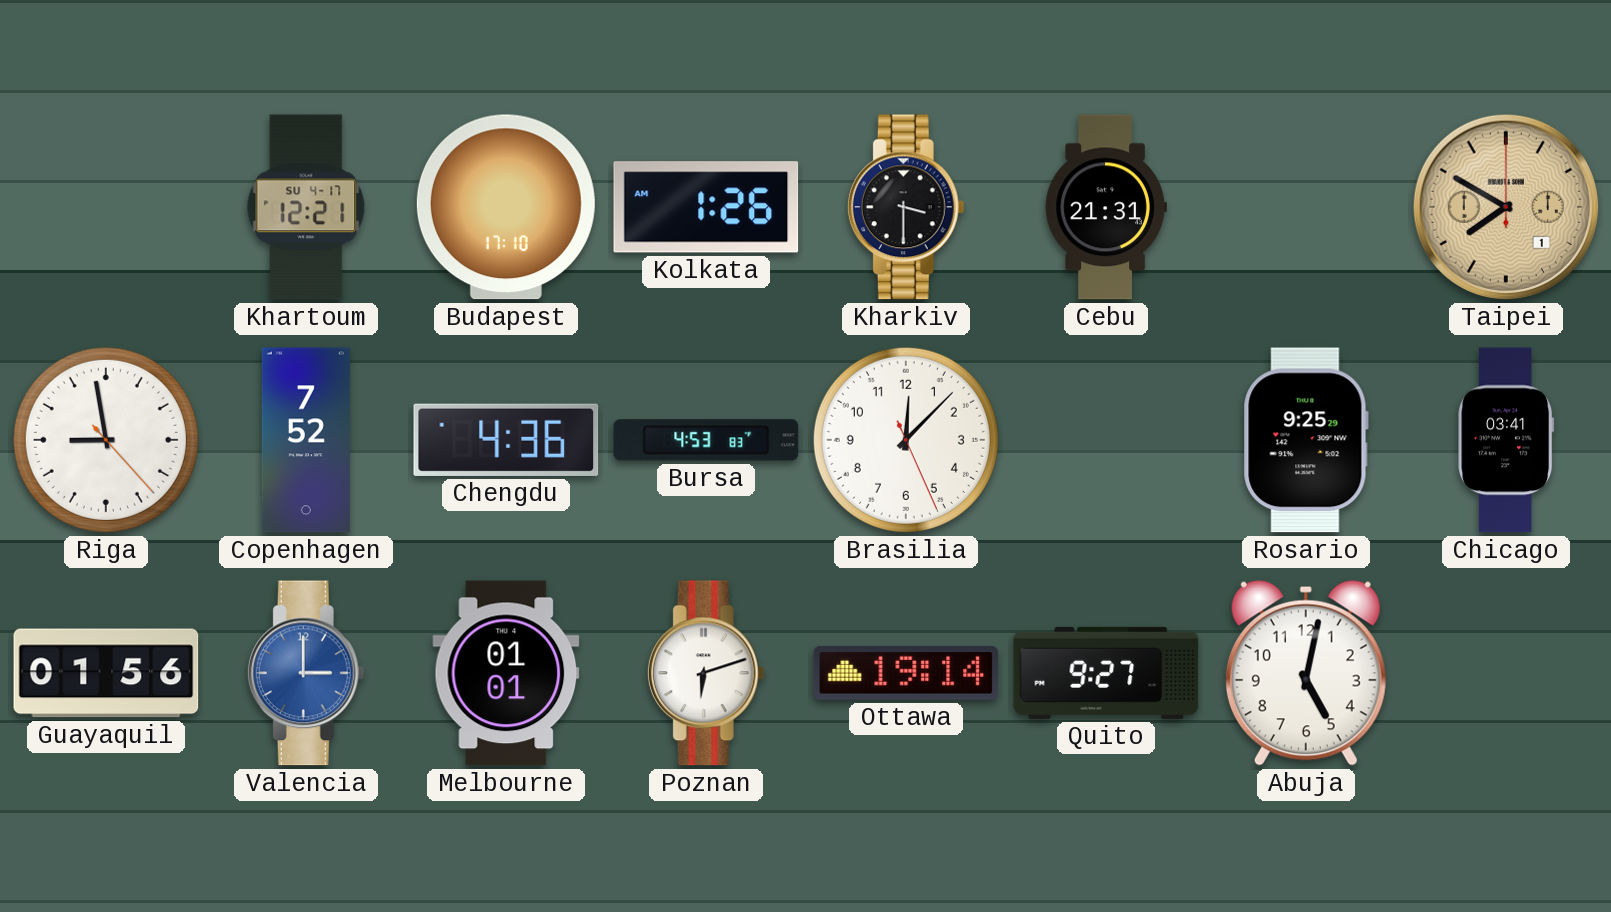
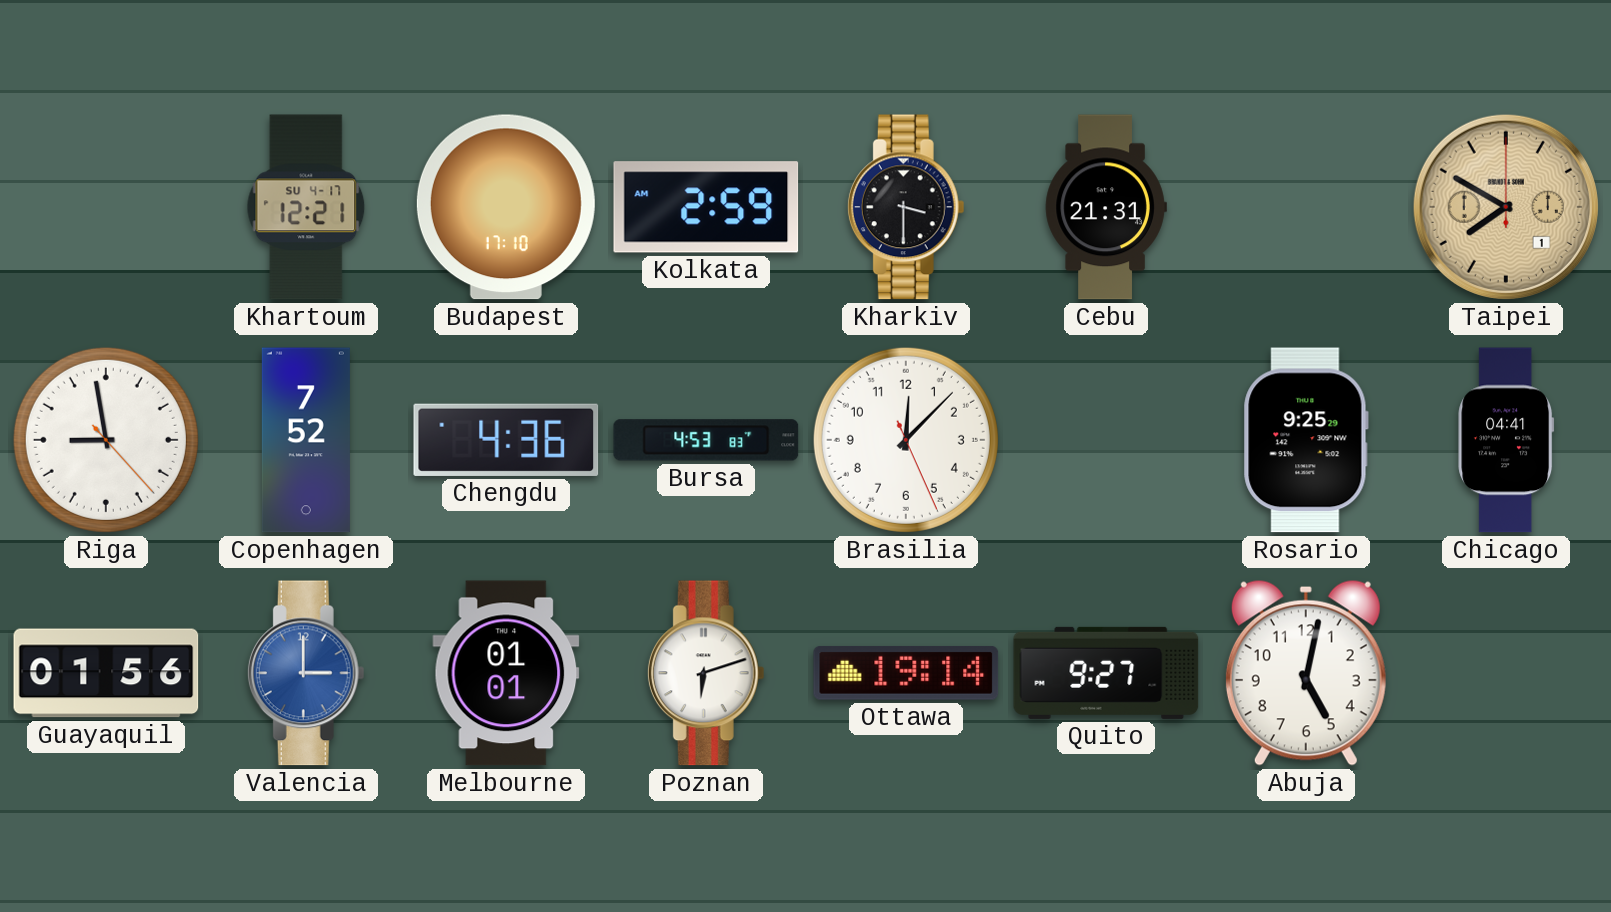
Kolkata: 1:26 -> 2:59
Chicago: 03:41 -> 04:41
